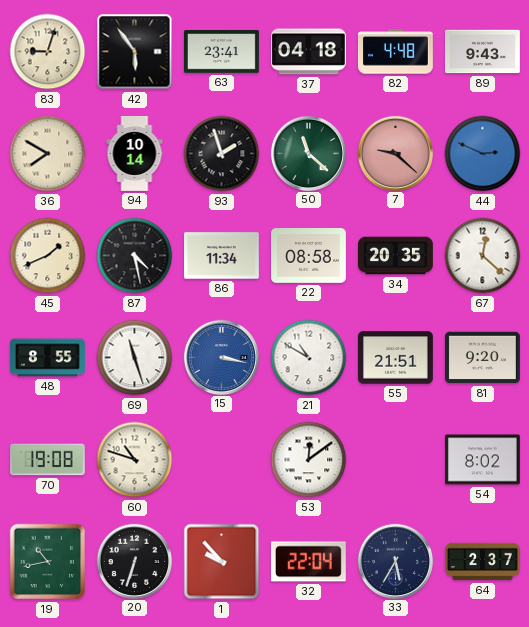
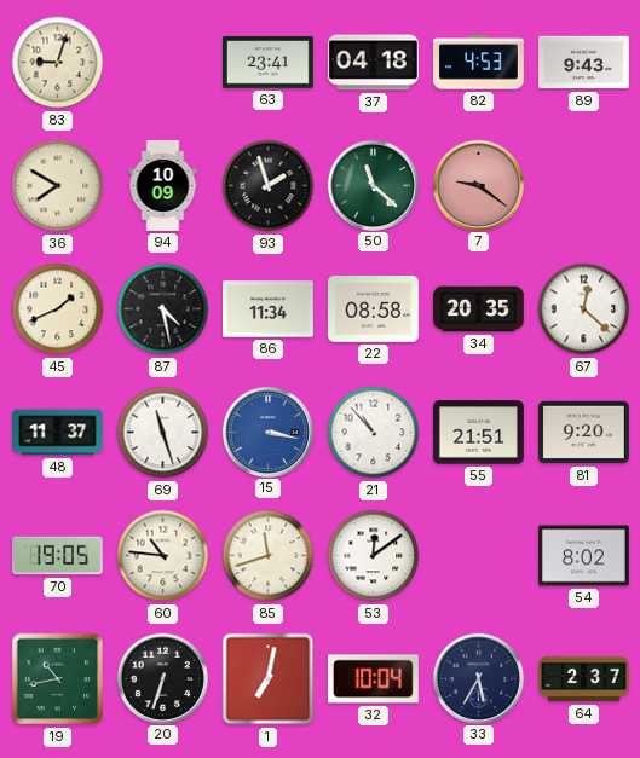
42: 5:54 -> none
82: 4:48 -> 4:53
94: 10:14 -> 10:09
7: 9:22 -> 9:21
44: 2:49 -> none
48: 8:55 -> 11:37
21: 10:50 -> 10:53
70: 19:08 -> 19:05
60: 10:48 -> 10:46
85: none -> 11:42
1: 9:53 -> 7:02
32: 22:04 -> 10:04
